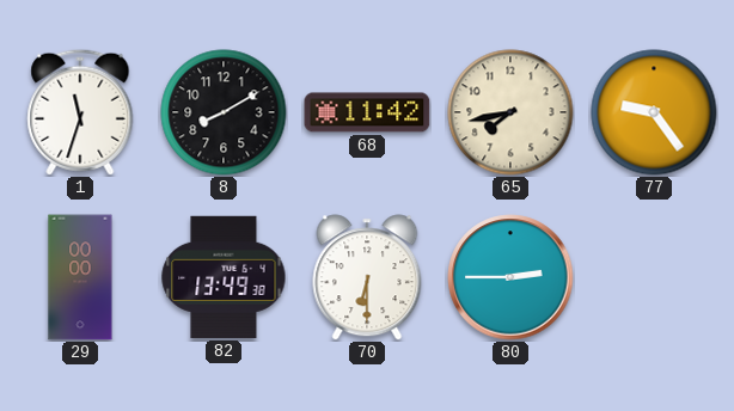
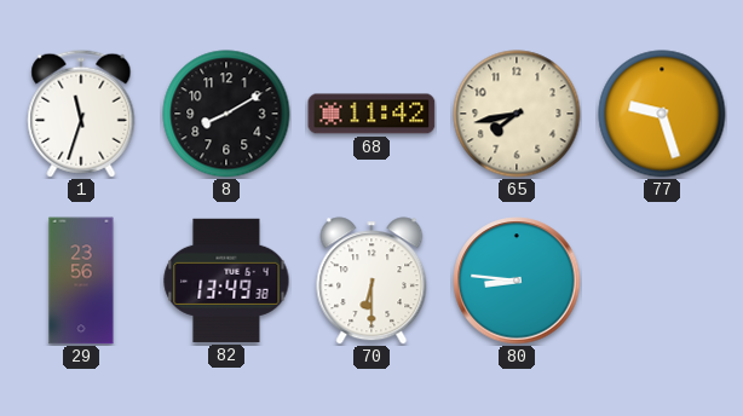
77: 9:24 -> 9:27
29: 00:00 -> 23:56
80: 2:45 -> 8:46
